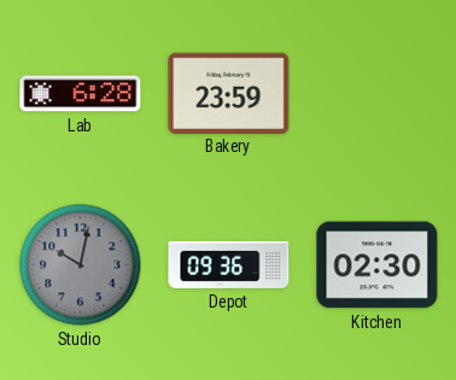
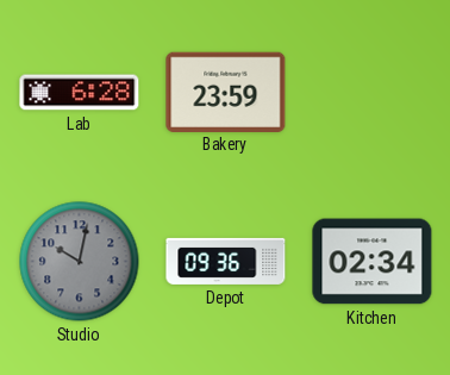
Kitchen: 02:30 -> 02:34
